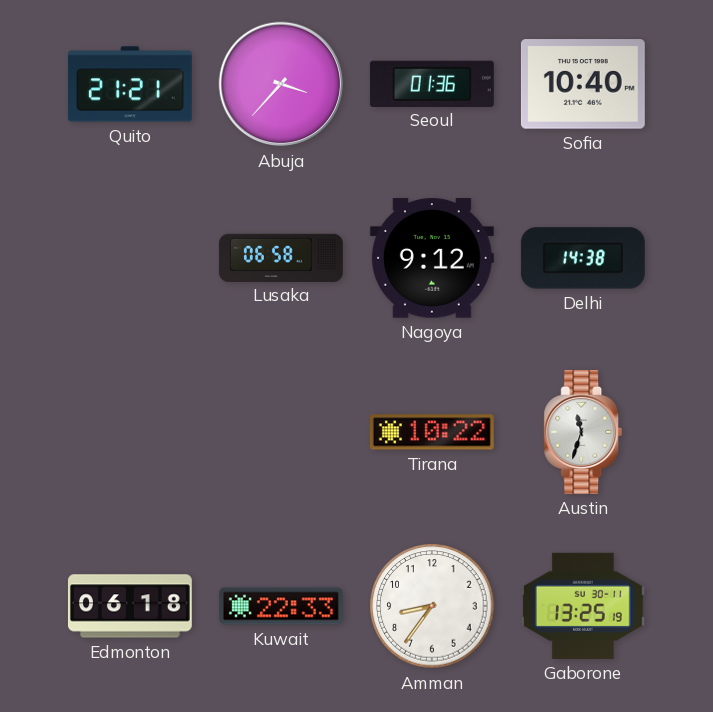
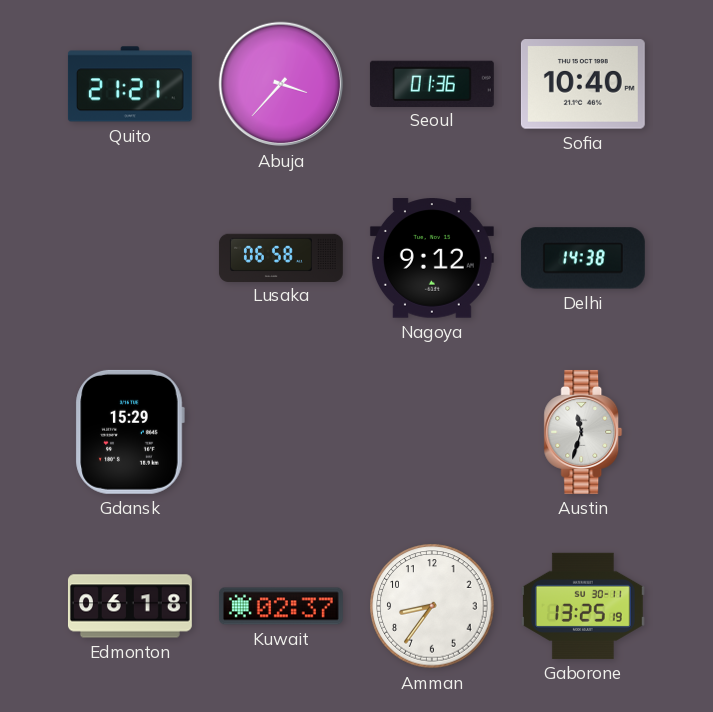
Gdansk: none -> 15:29
Tirana: 10:22 -> none
Kuwait: 22:33 -> 02:37
